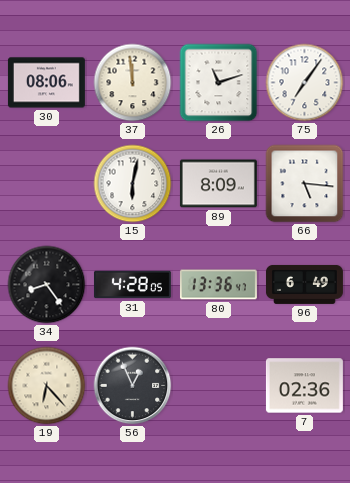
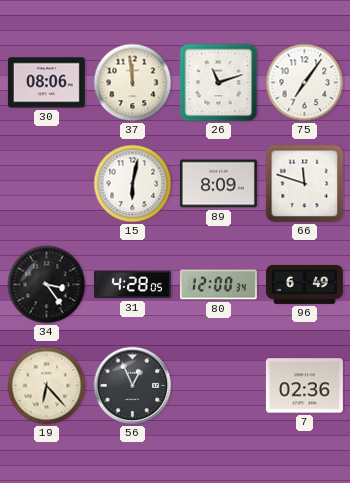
66: 5:16 -> 11:48
34: 8:24 -> 3:24
80: 13:36 -> 12:00
